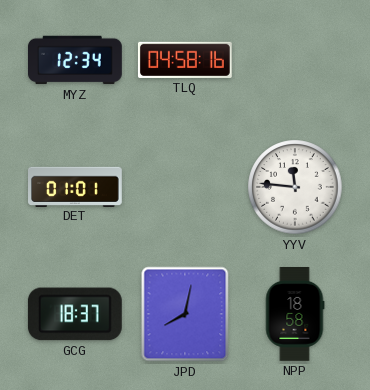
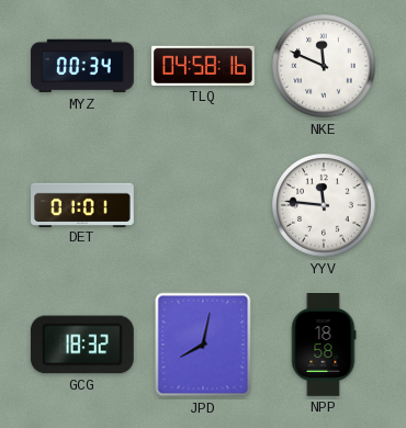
MYZ: 12:34 -> 00:34
NKE: none -> 11:49
GCG: 18:37 -> 18:32
